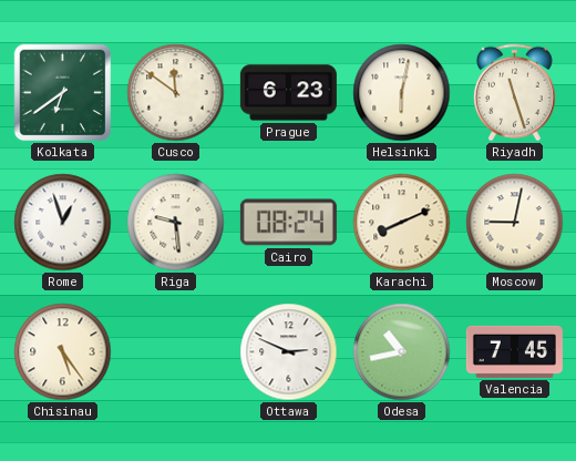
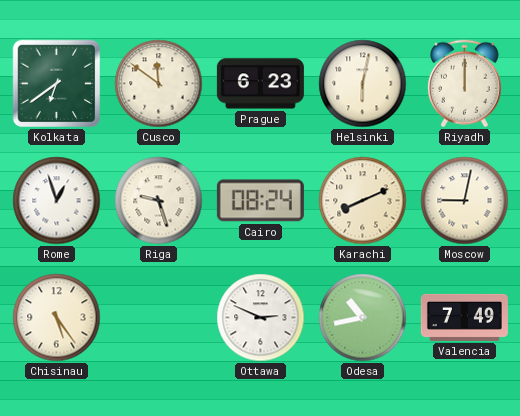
Riyadh: 11:27 -> 12:00
Riga: 9:29 -> 9:27
Valencia: 7:45 -> 7:49
